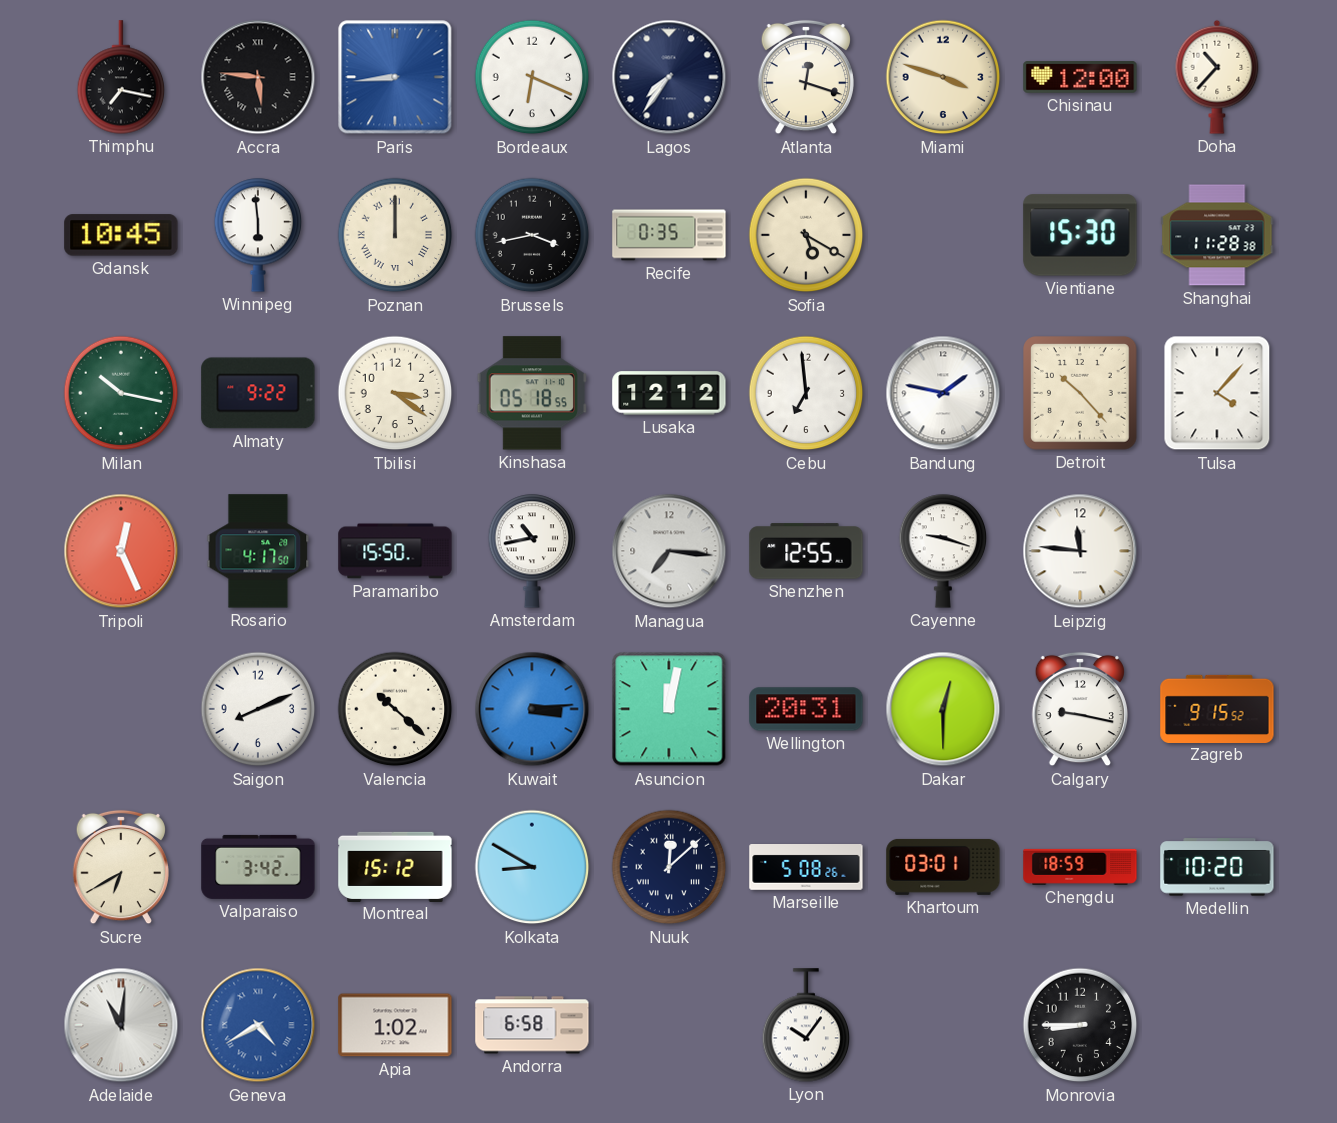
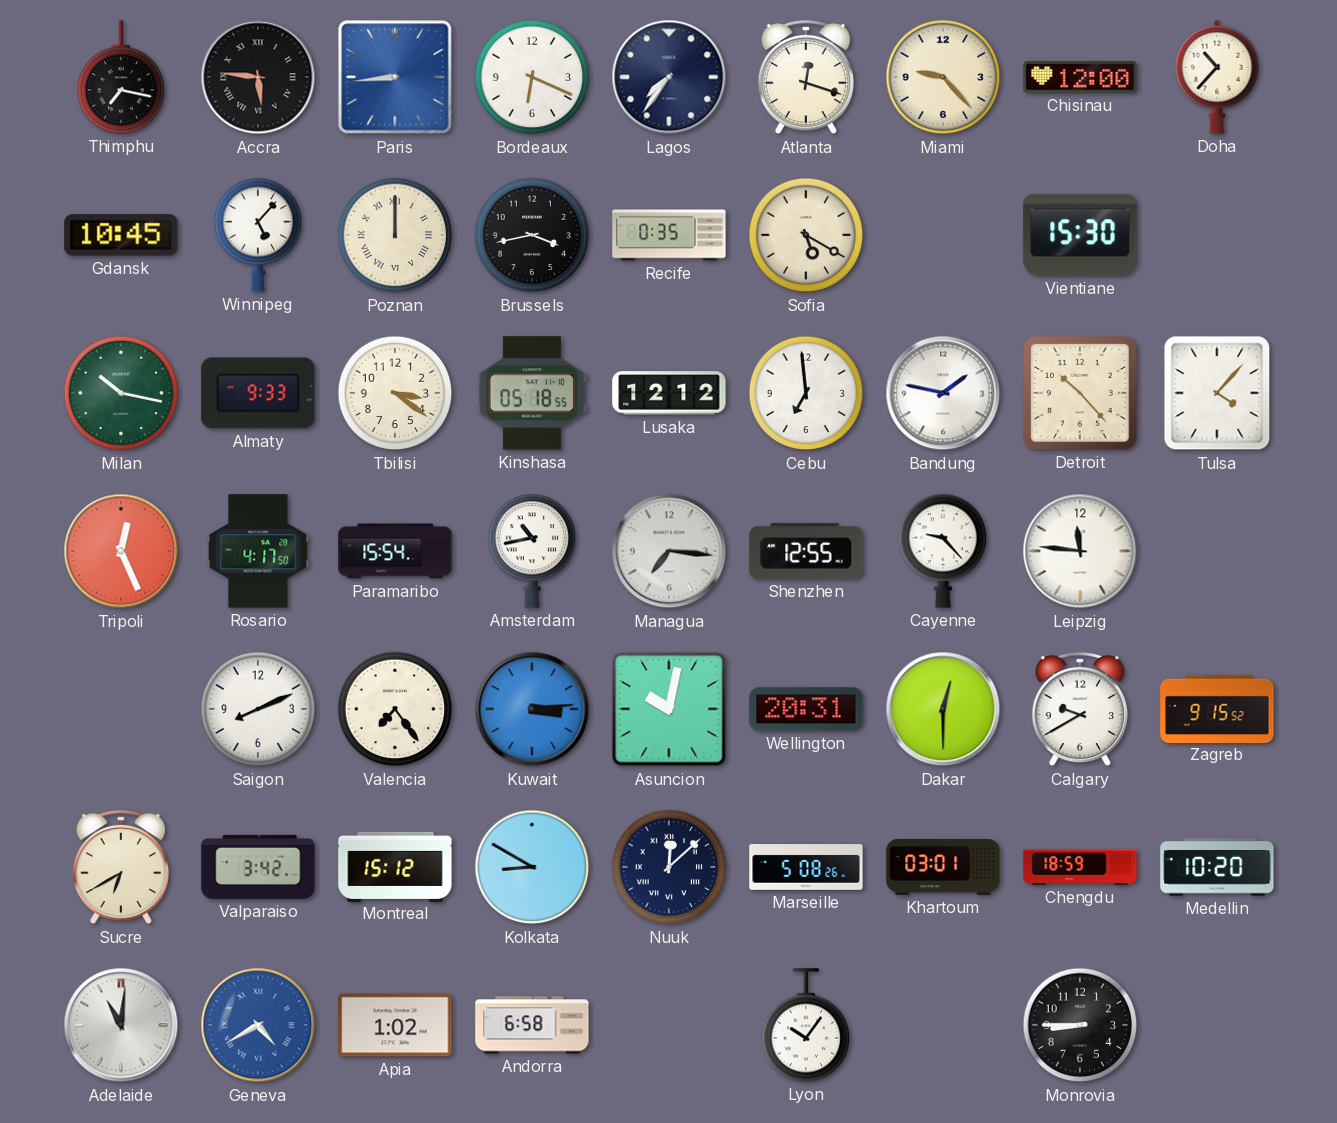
Miami: 3:48 -> 9:23
Winnipeg: 5:59 -> 5:07
Shanghai: 11:28 -> none
Almaty: 9:22 -> 9:33
Paramaribo: 15:50 -> 15:54
Cayenne: 9:18 -> 9:23
Valencia: 10:22 -> 7:24
Asuncion: 12:02 -> 10:02
Calgary: 9:17 -> 9:40
